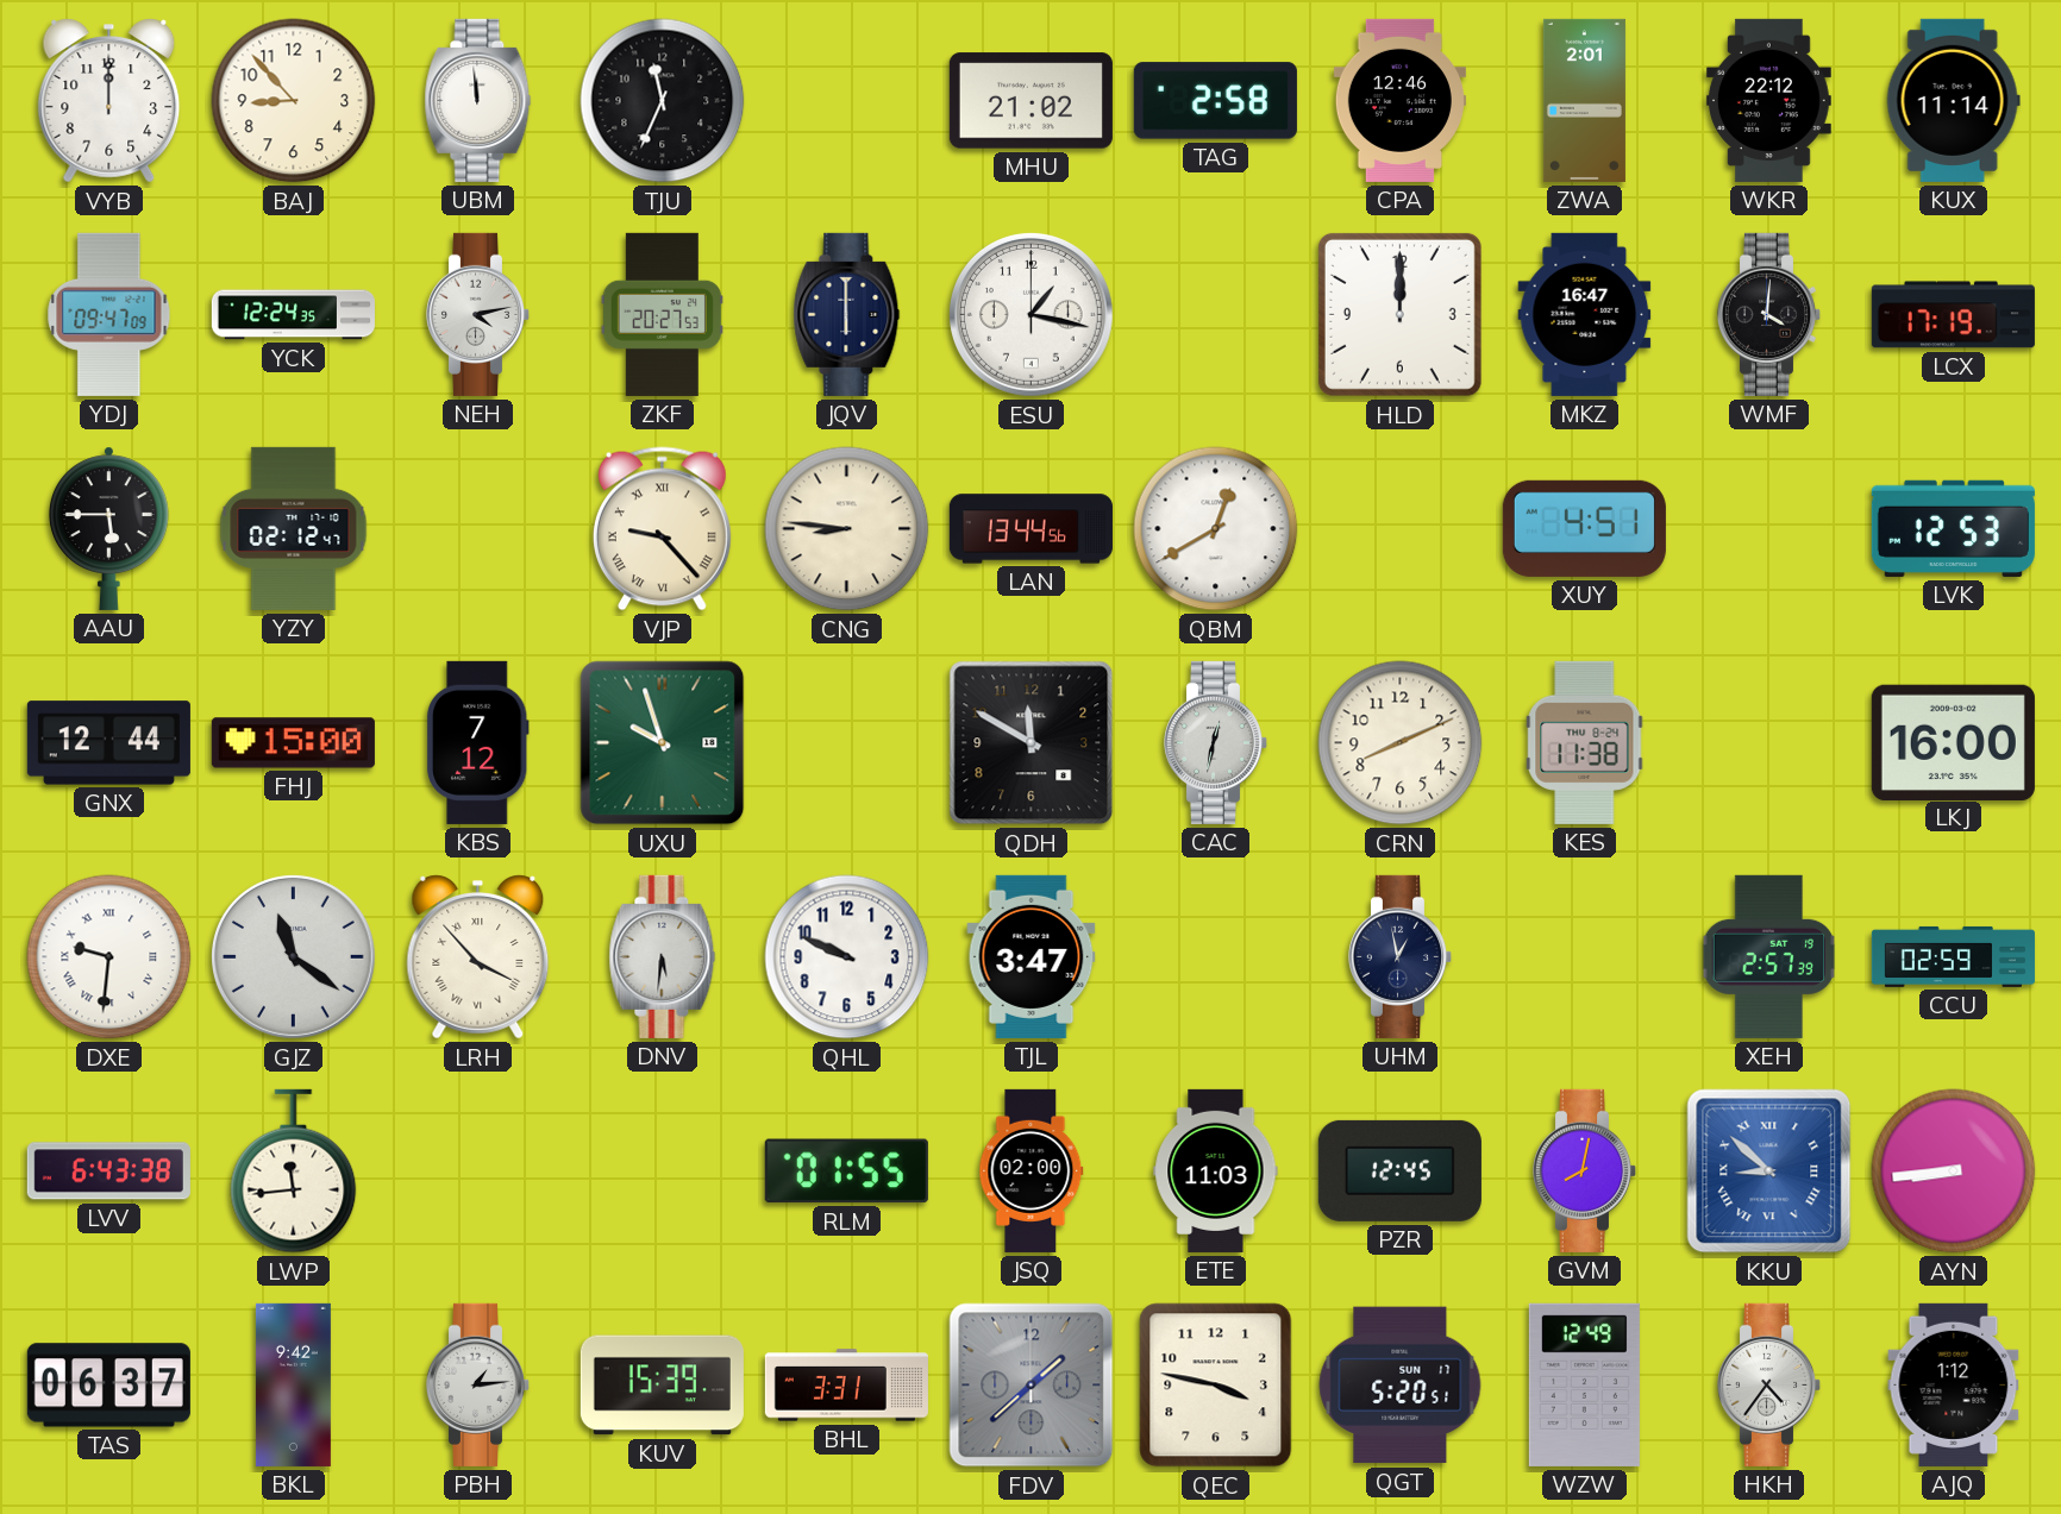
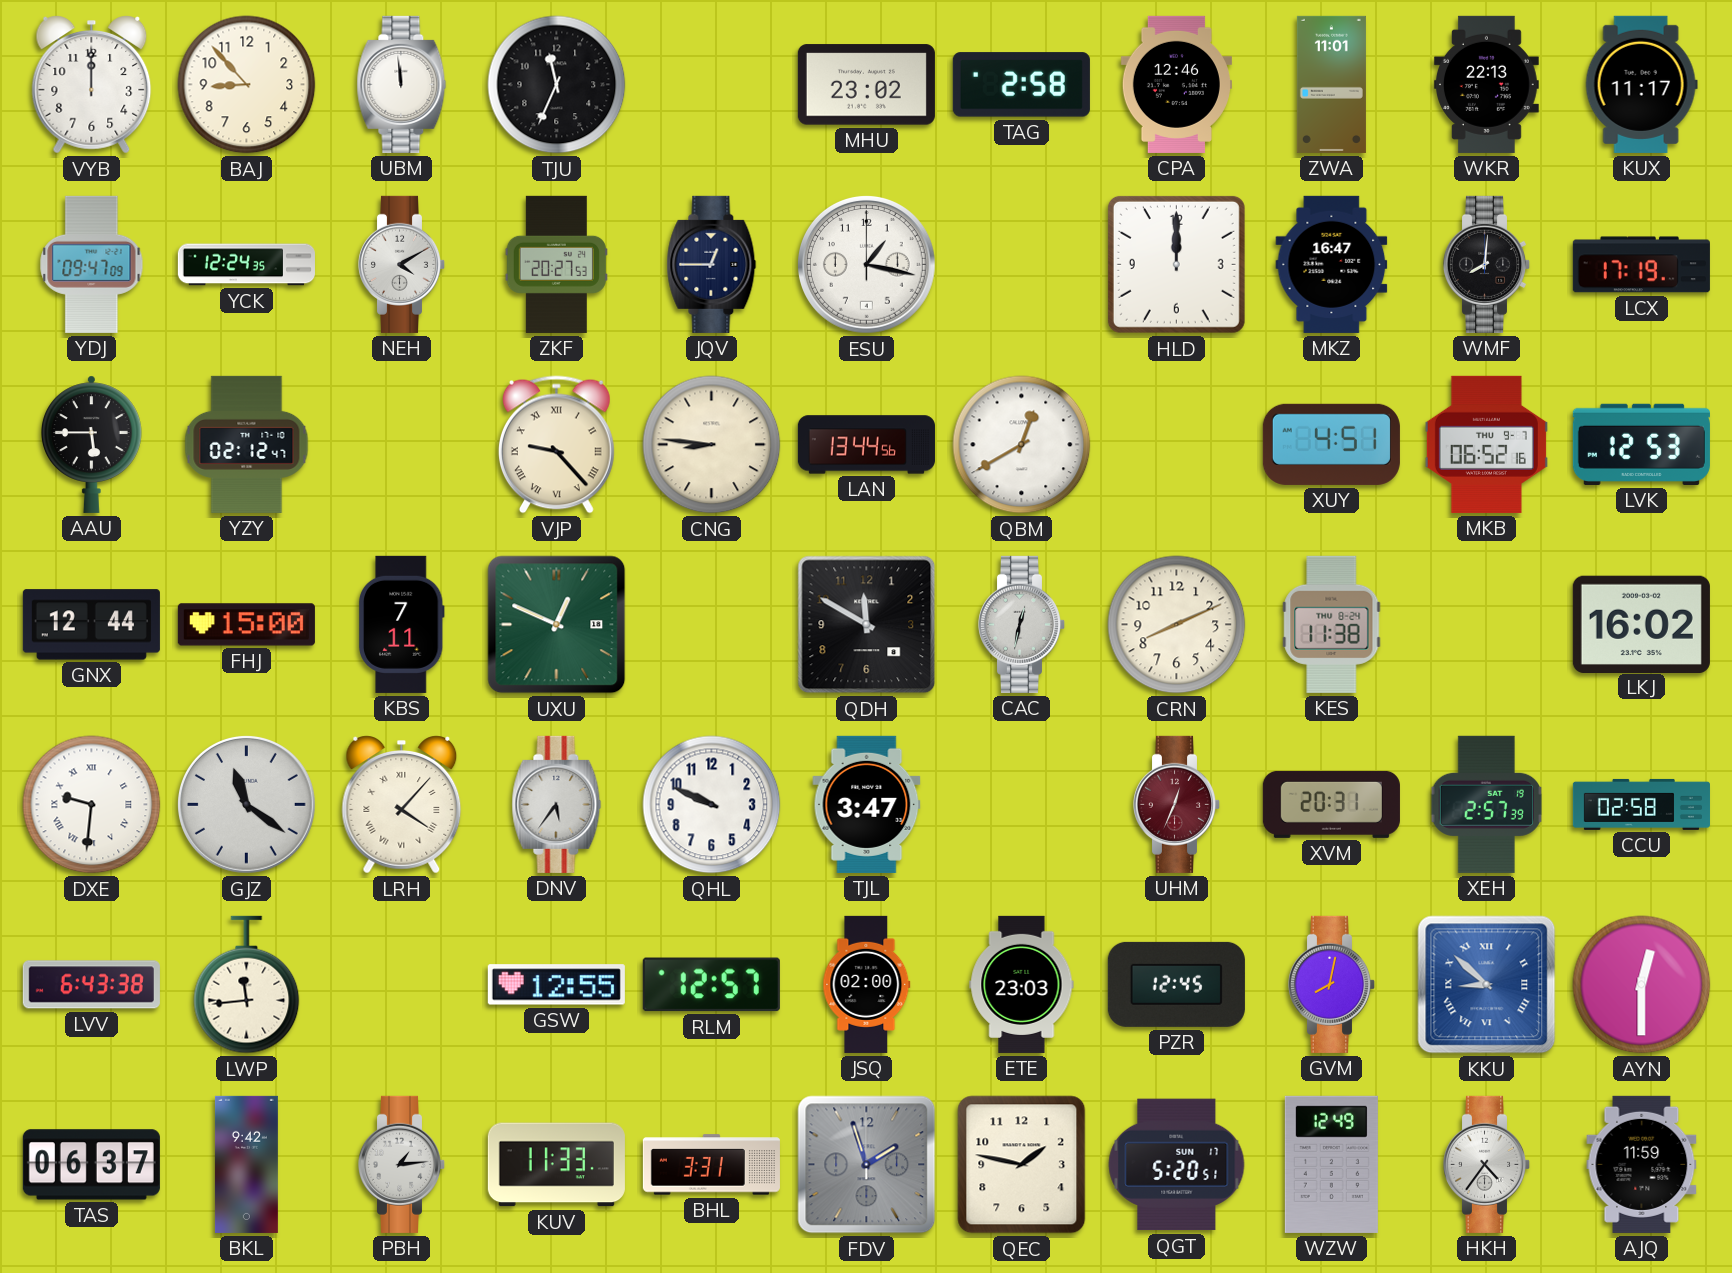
MHU: 21:02 -> 23:02
ZWA: 2:01 -> 11:01
WKR: 22:12 -> 22:13
KUX: 11:14 -> 11:17
NEH: 4:13 -> 4:10
JQV: 6:00 -> 12:45
WMF: 4:01 -> 8:01
MKB: none -> 06:52
KBS: 7:12 -> 7:11
UXU: 9:57 -> 12:49
LKJ: 16:00 -> 16:02
LRH: 3:53 -> 4:07
DNV: 5:31 -> 5:36
UHM: 12:58 -> 12:34
UHM dial: navy -> burgundy
XVM: none -> 20:31
CCU: 02:59 -> 02:58
GSW: none -> 12:55
RLM: 01:55 -> 12:57
ETE: 11:03 -> 23:03
AYN: 8:44 -> 12:30
KUV: 15:39 -> 11:33
FDV: 1:38 -> 1:57
QEC: 3:47 -> 1:47
AJQ: 1:12 -> 11:59
